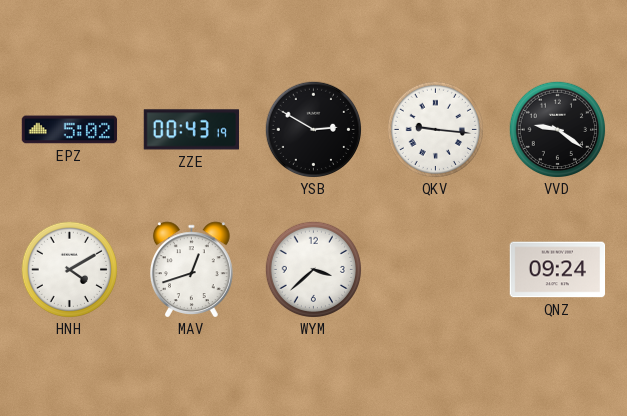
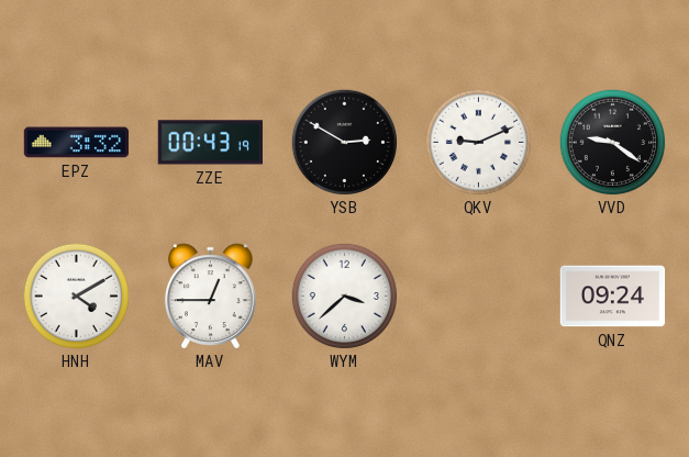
EPZ: 5:02 -> 3:32
QKV: 9:16 -> 9:11
MAV: 12:42 -> 12:45
